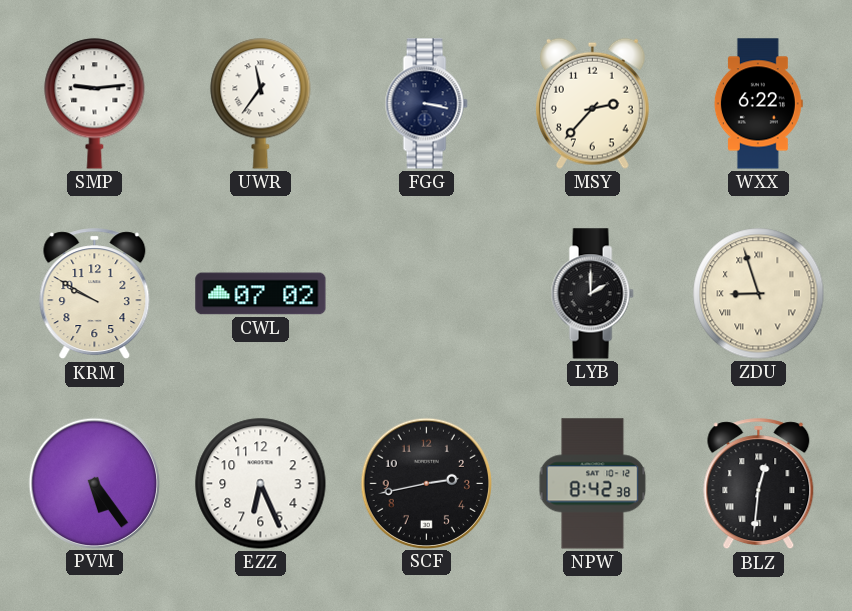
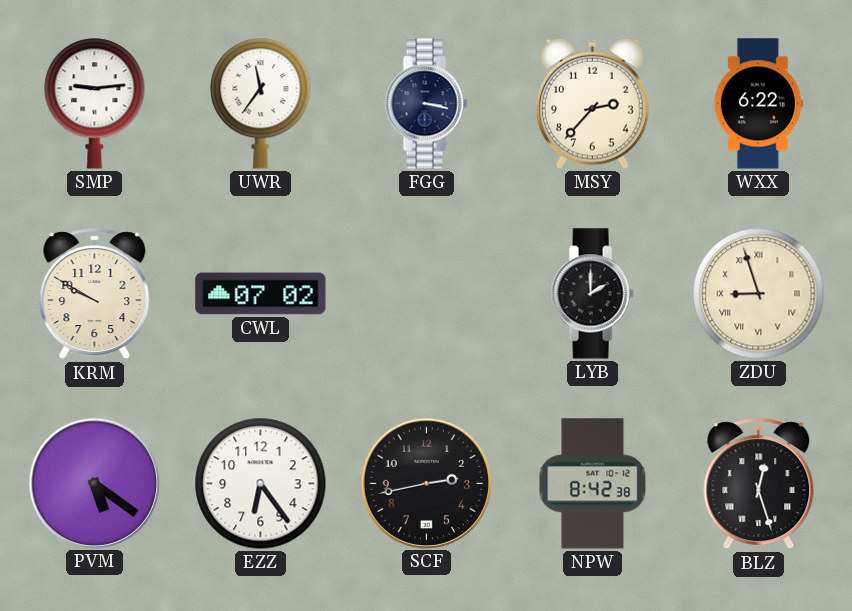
PVM: 5:24 -> 5:21
EZZ: 6:26 -> 6:24
BLZ: 12:31 -> 12:27
